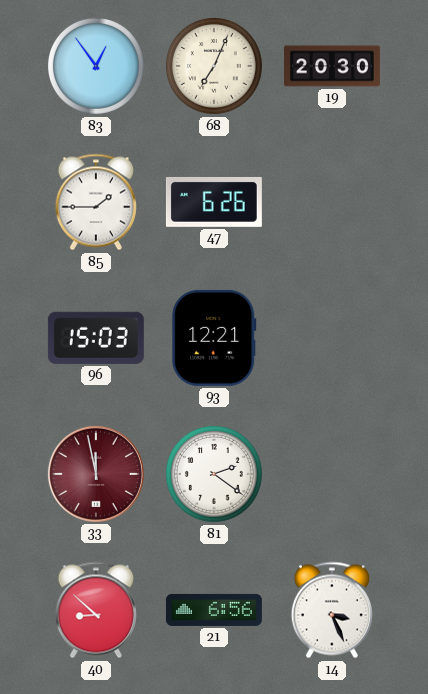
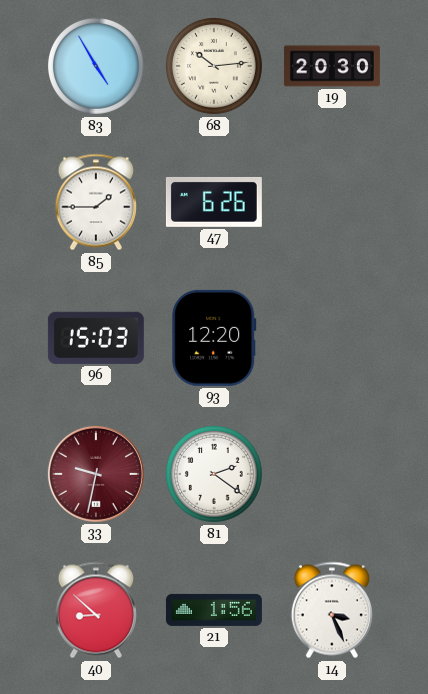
83: 12:54 -> 4:55
68: 7:04 -> 10:14
93: 12:21 -> 12:20
33: 11:58 -> 9:32
21: 6:56 -> 1:56
